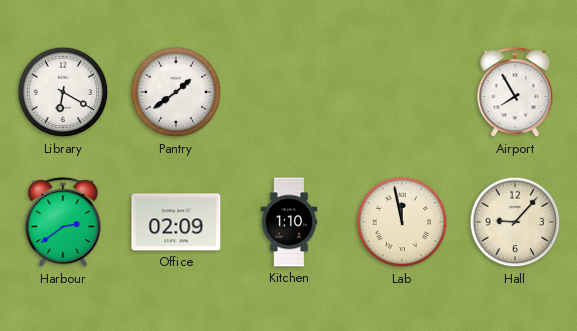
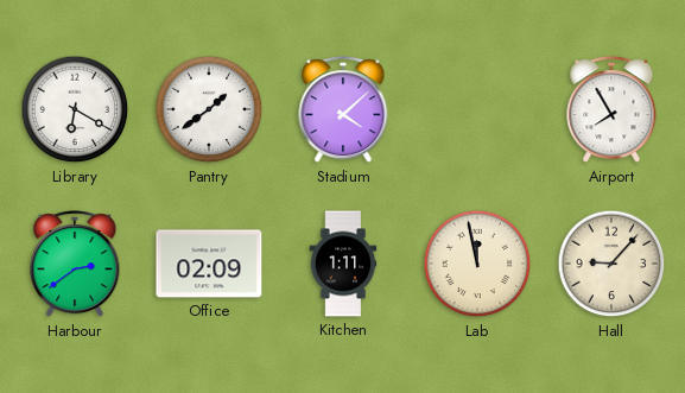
Stadium: none -> 4:08
Kitchen: 1:10 -> 1:11
